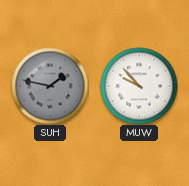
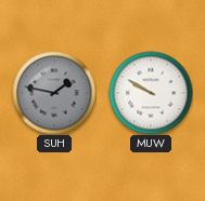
MUW: 9:53 -> 9:50
